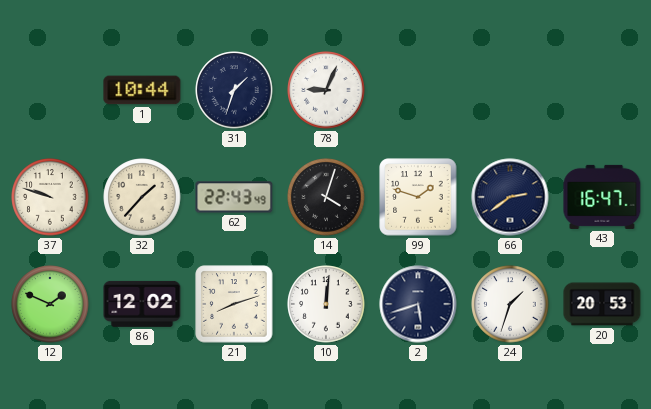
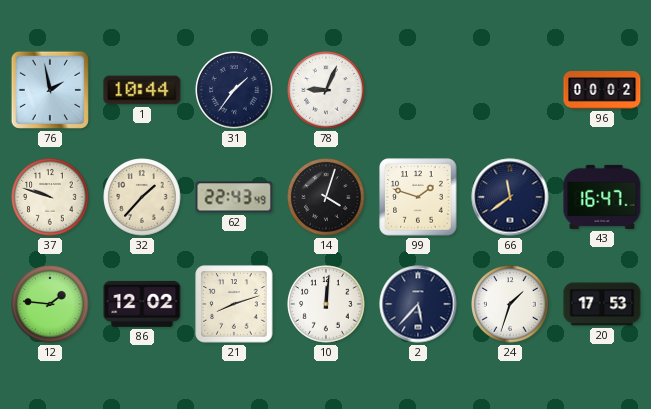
76: none -> 1:58
31: 1:33 -> 1:36
96: none -> 00:02
66: 2:39 -> 11:39
12: 1:49 -> 1:46
2: 5:42 -> 5:37
20: 20:53 -> 17:53
